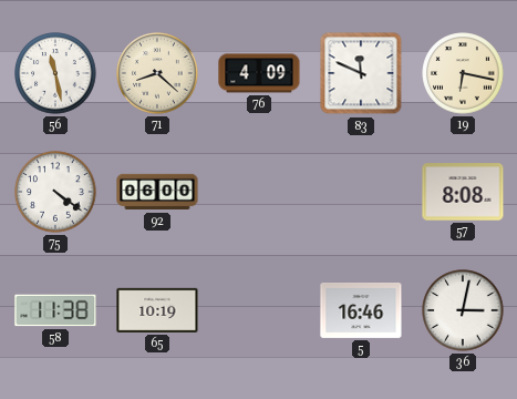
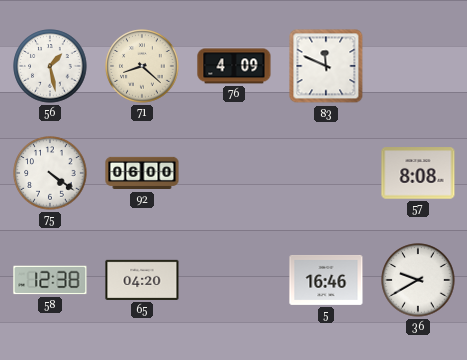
56: 11:28 -> 1:28
19: 6:17 -> none
58: 11:38 -> 12:38
65: 10:19 -> 04:20
36: 3:02 -> 9:40
